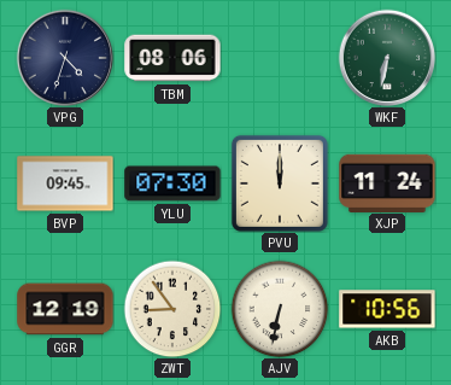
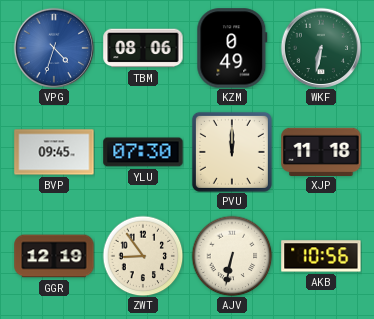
VPG dial: navy -> blue
KZM: none -> 0:49
XJP: 11:24 -> 11:18
